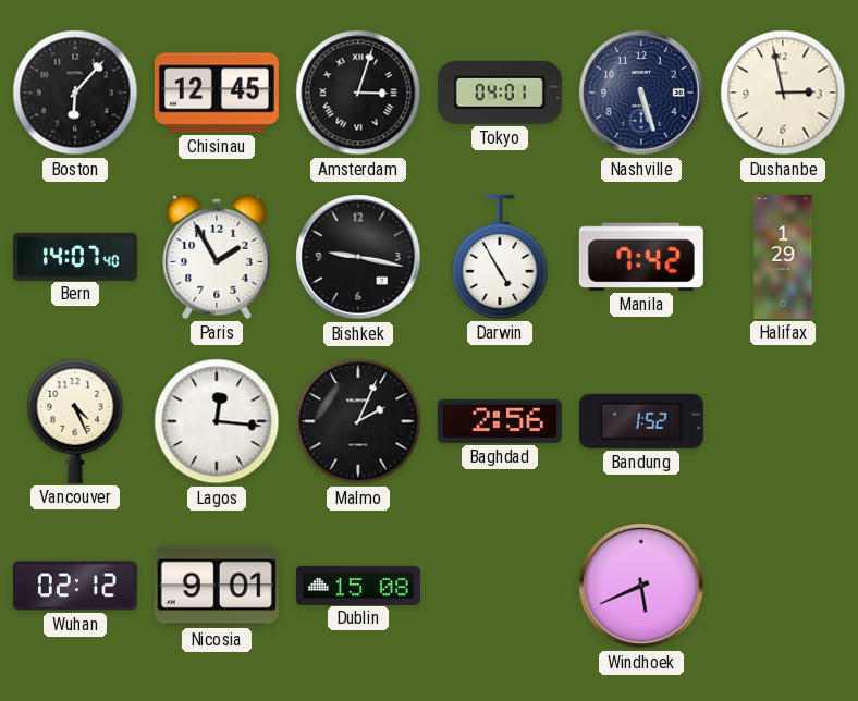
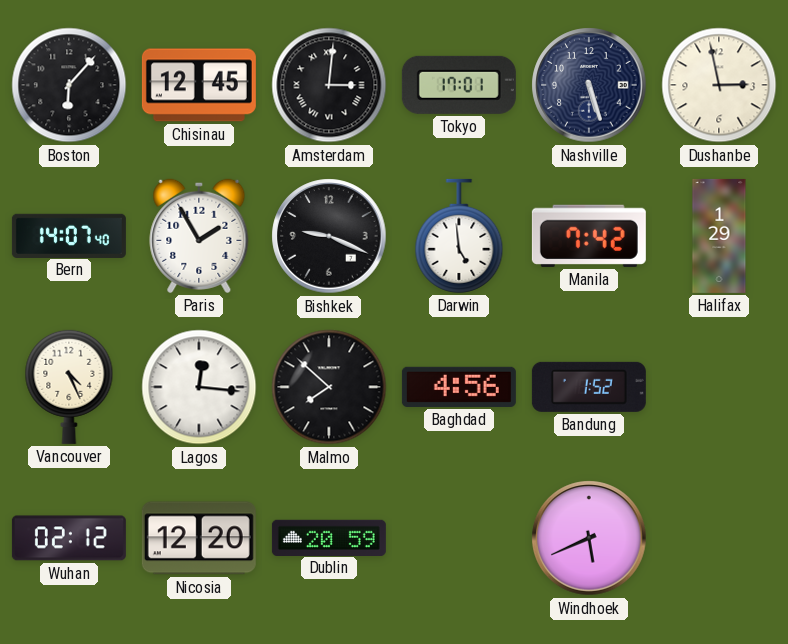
Amsterdam: 3:03 -> 3:01
Tokyo: 04:01 -> 17:01
Bishkek: 9:17 -> 9:19
Darwin: 4:55 -> 4:59
Malmo: 2:04 -> 7:52
Baghdad: 2:56 -> 4:56
Nicosia: 9:01 -> 12:20
Dublin: 15:08 -> 20:59
